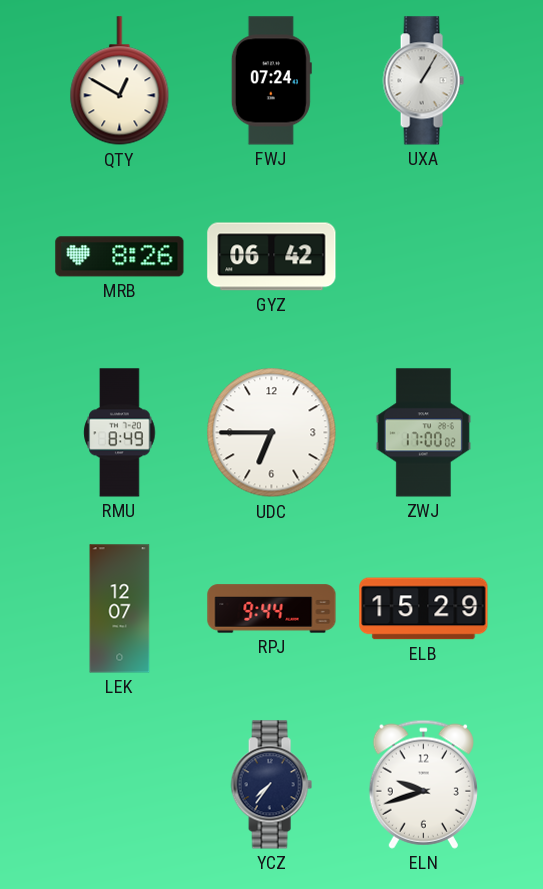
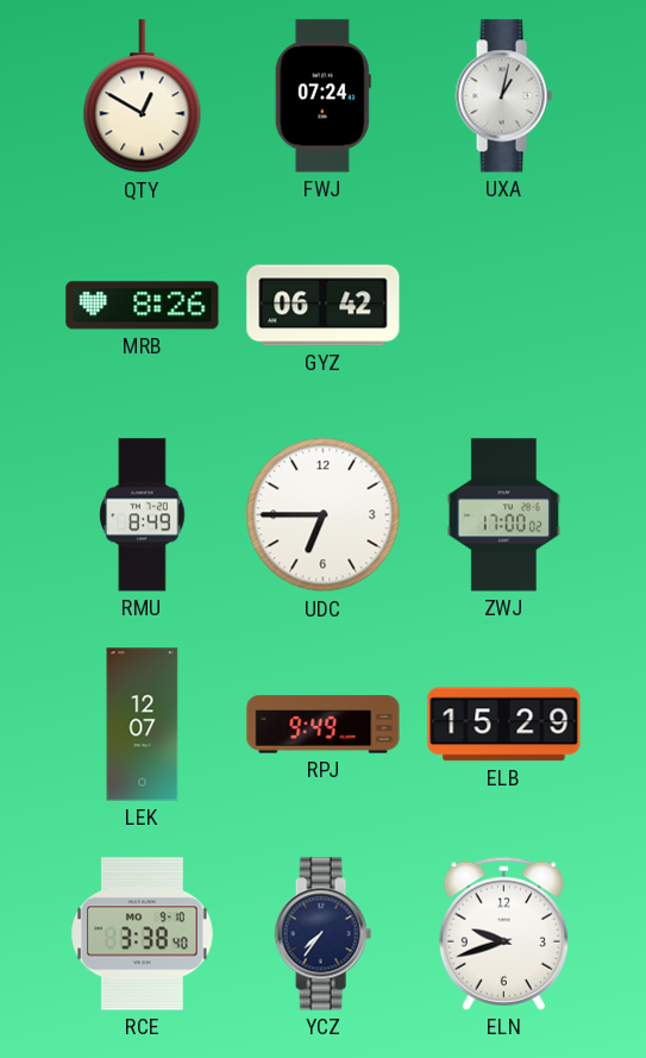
UXA: 1:05 -> 1:02
RPJ: 9:44 -> 9:49
RCE: none -> 3:38
